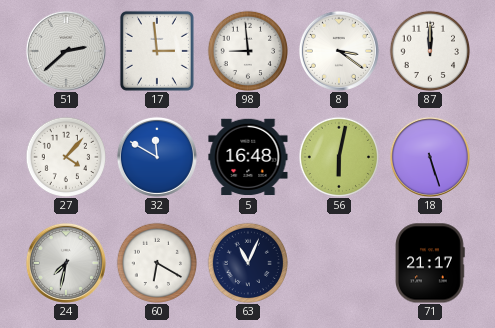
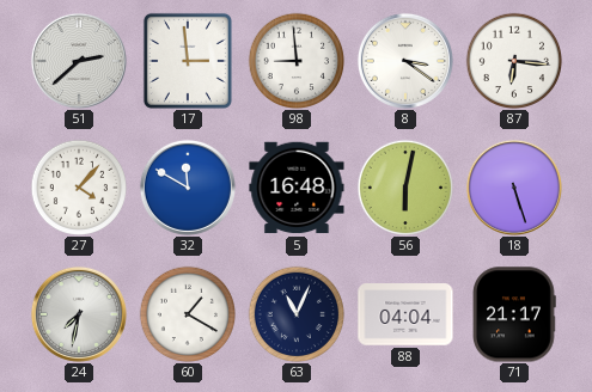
87: 12:00 -> 6:16
60: 6:20 -> 1:20
88: none -> 04:04
